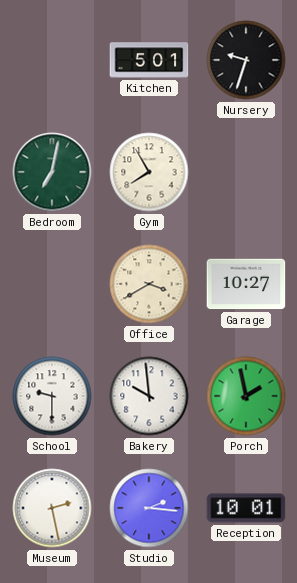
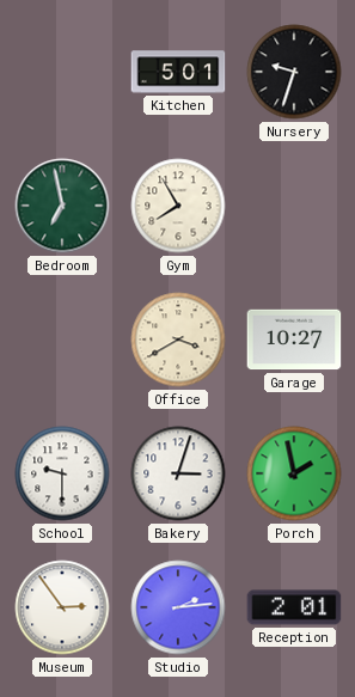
Bedroom: 7:02 -> 6:58
Bakery: 9:59 -> 3:03
Museum: 2:28 -> 2:54
Studio: 2:16 -> 2:14
Reception: 10:01 -> 2:01
